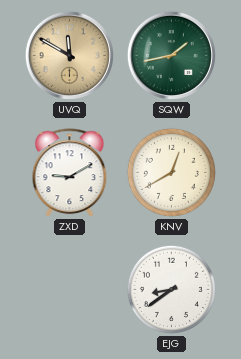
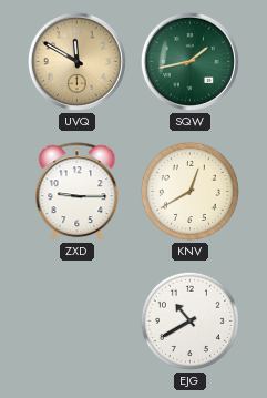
ZXD: 9:10 -> 9:15
EJG: 8:39 -> 10:40
